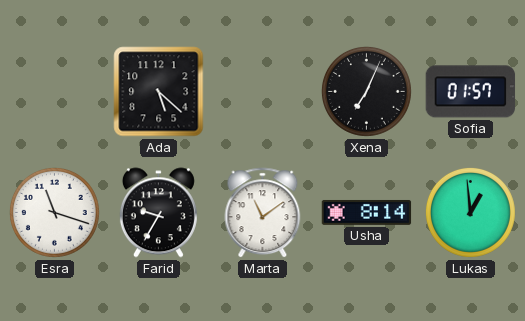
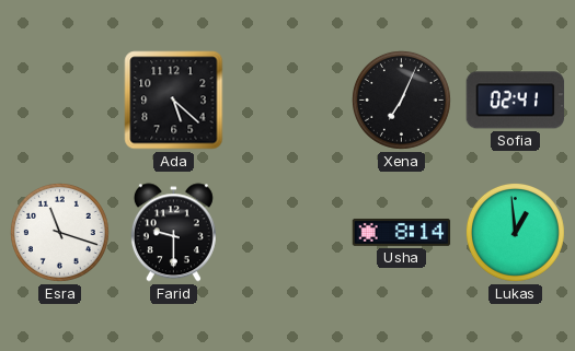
Sofia: 01:57 -> 02:41
Farid: 9:35 -> 9:30
Marta: 11:09 -> none
